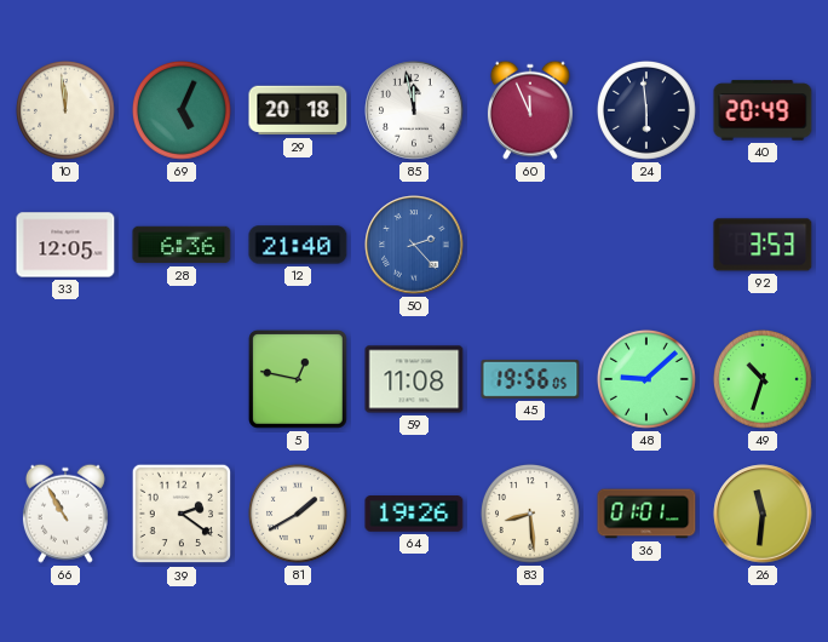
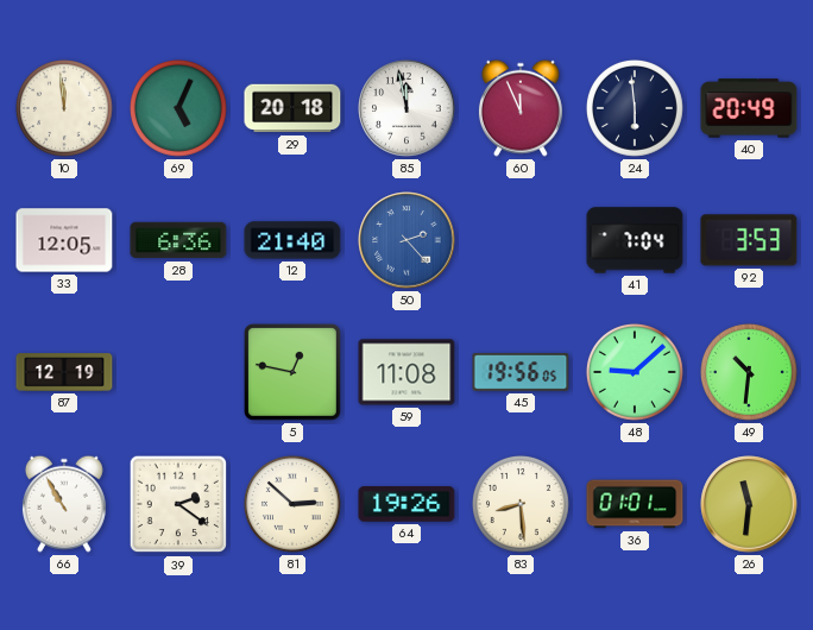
41: none -> 7:04
87: none -> 12:19
49: 10:33 -> 10:31
81: 1:40 -> 2:52
